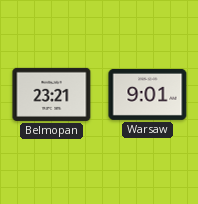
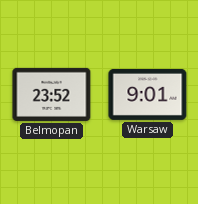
Belmopan: 23:21 -> 23:52
